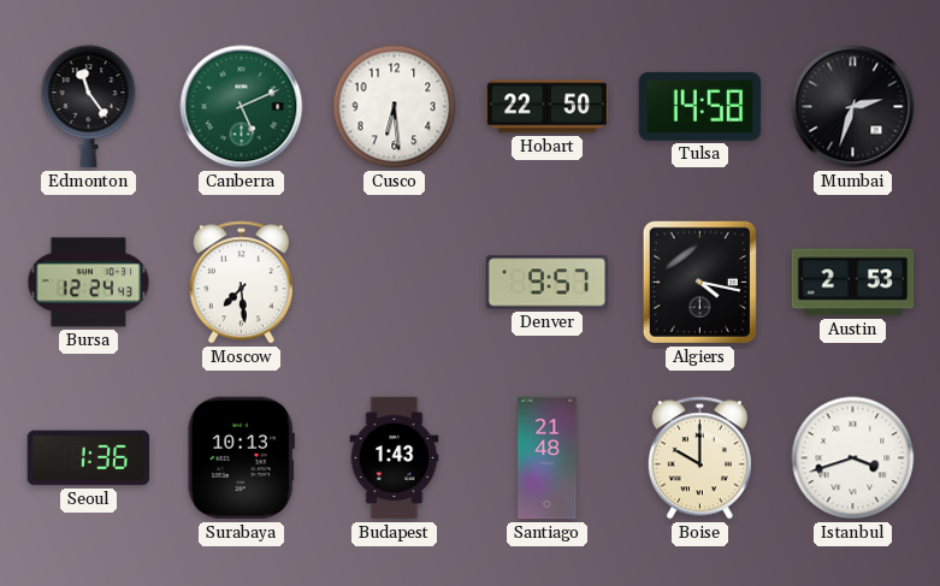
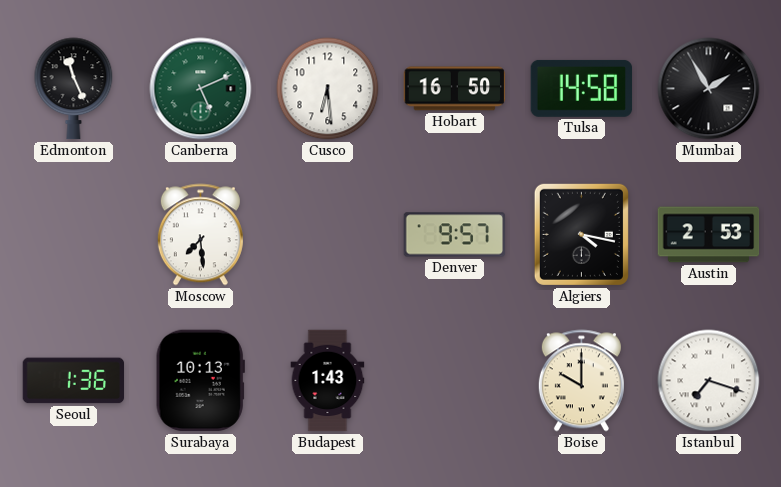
Edmonton: 11:24 -> 11:26
Hobart: 22:50 -> 16:50
Mumbai: 2:33 -> 1:55
Bursa: 12:24 -> none
Santiago: 21:48 -> none
Istanbul: 3:42 -> 7:18
